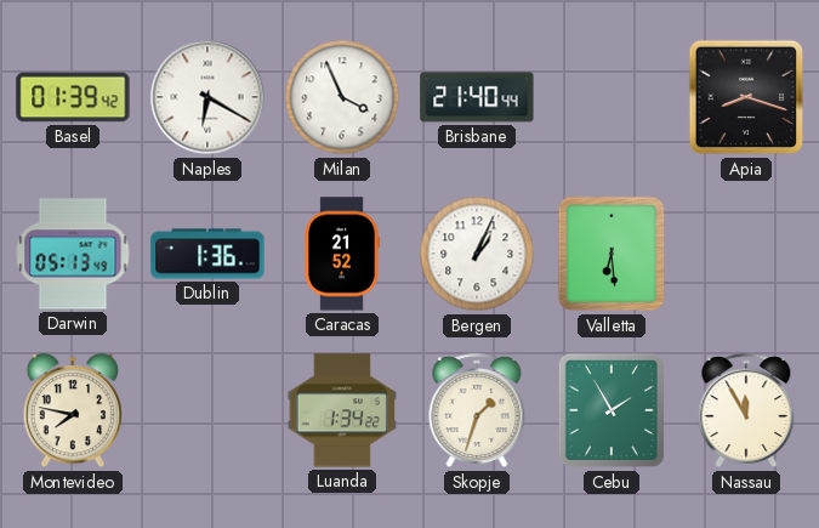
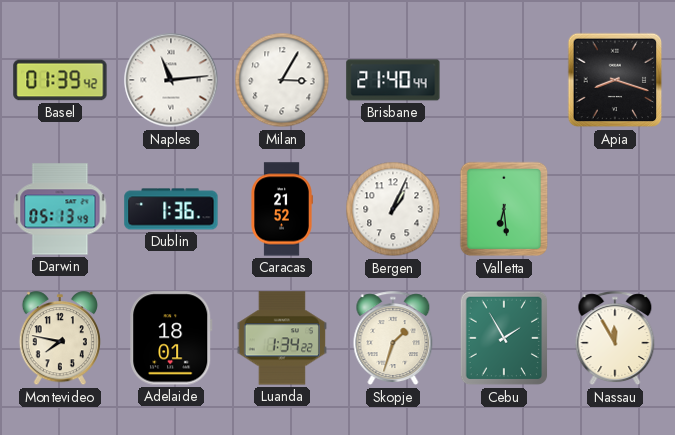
Naples: 6:20 -> 11:14
Milan: 3:56 -> 3:05
Adelaide: none -> 18:01
